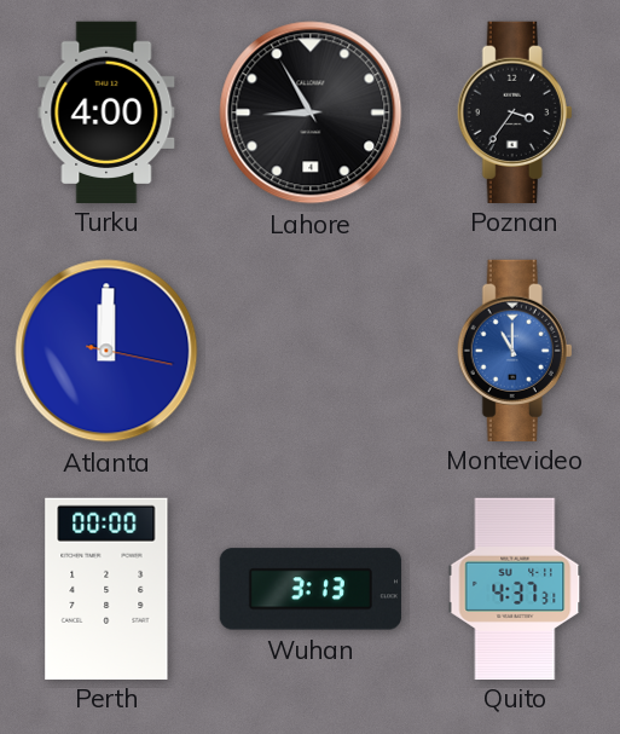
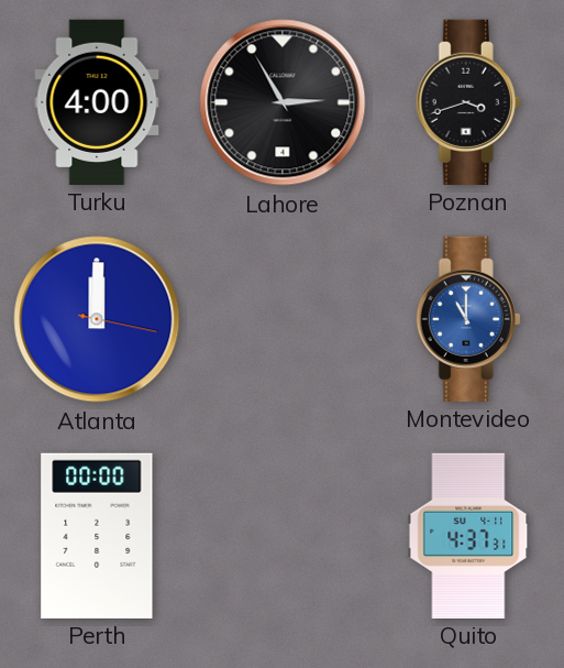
Lahore: 8:55 -> 2:55
Poznan: 3:36 -> 3:42
Wuhan: 3:13 -> none
